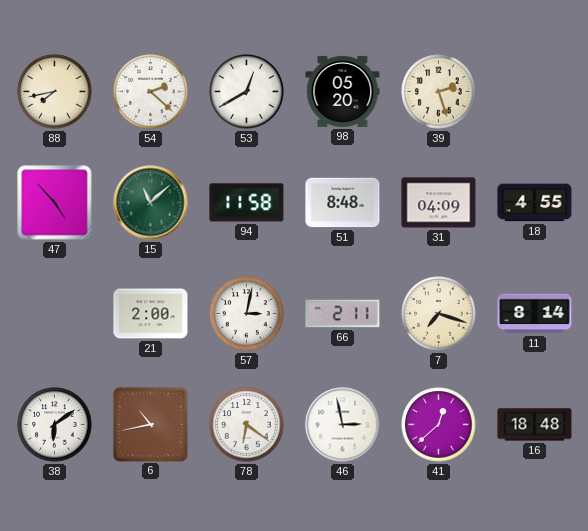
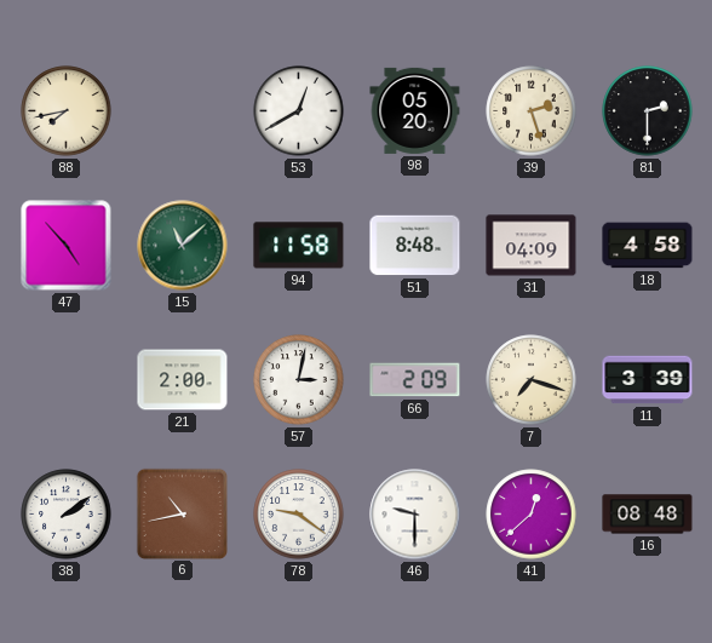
54: 2:22 -> none
81: none -> 2:30
18: 4:55 -> 4:58
66: 2:11 -> 2:09
11: 8:14 -> 3:39
38: 6:09 -> 2:09
78: 6:21 -> 9:21
46: 2:58 -> 9:30
16: 18:48 -> 08:48
